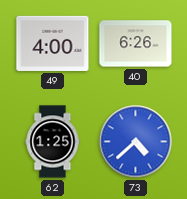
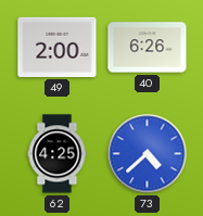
49: 4:00 -> 2:00
62: 1:25 -> 4:25
